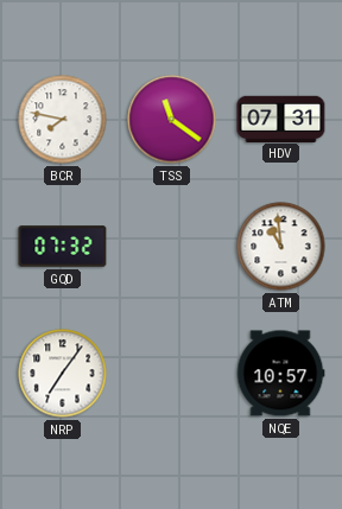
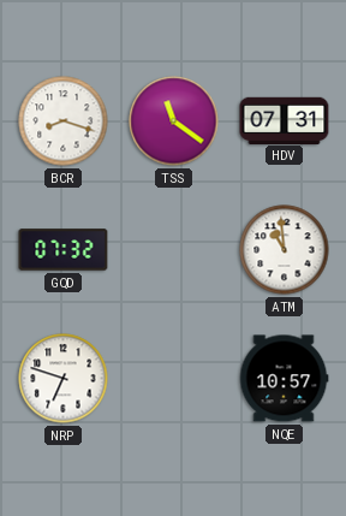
BCR: 7:47 -> 8:18
NRP: 7:06 -> 6:48
